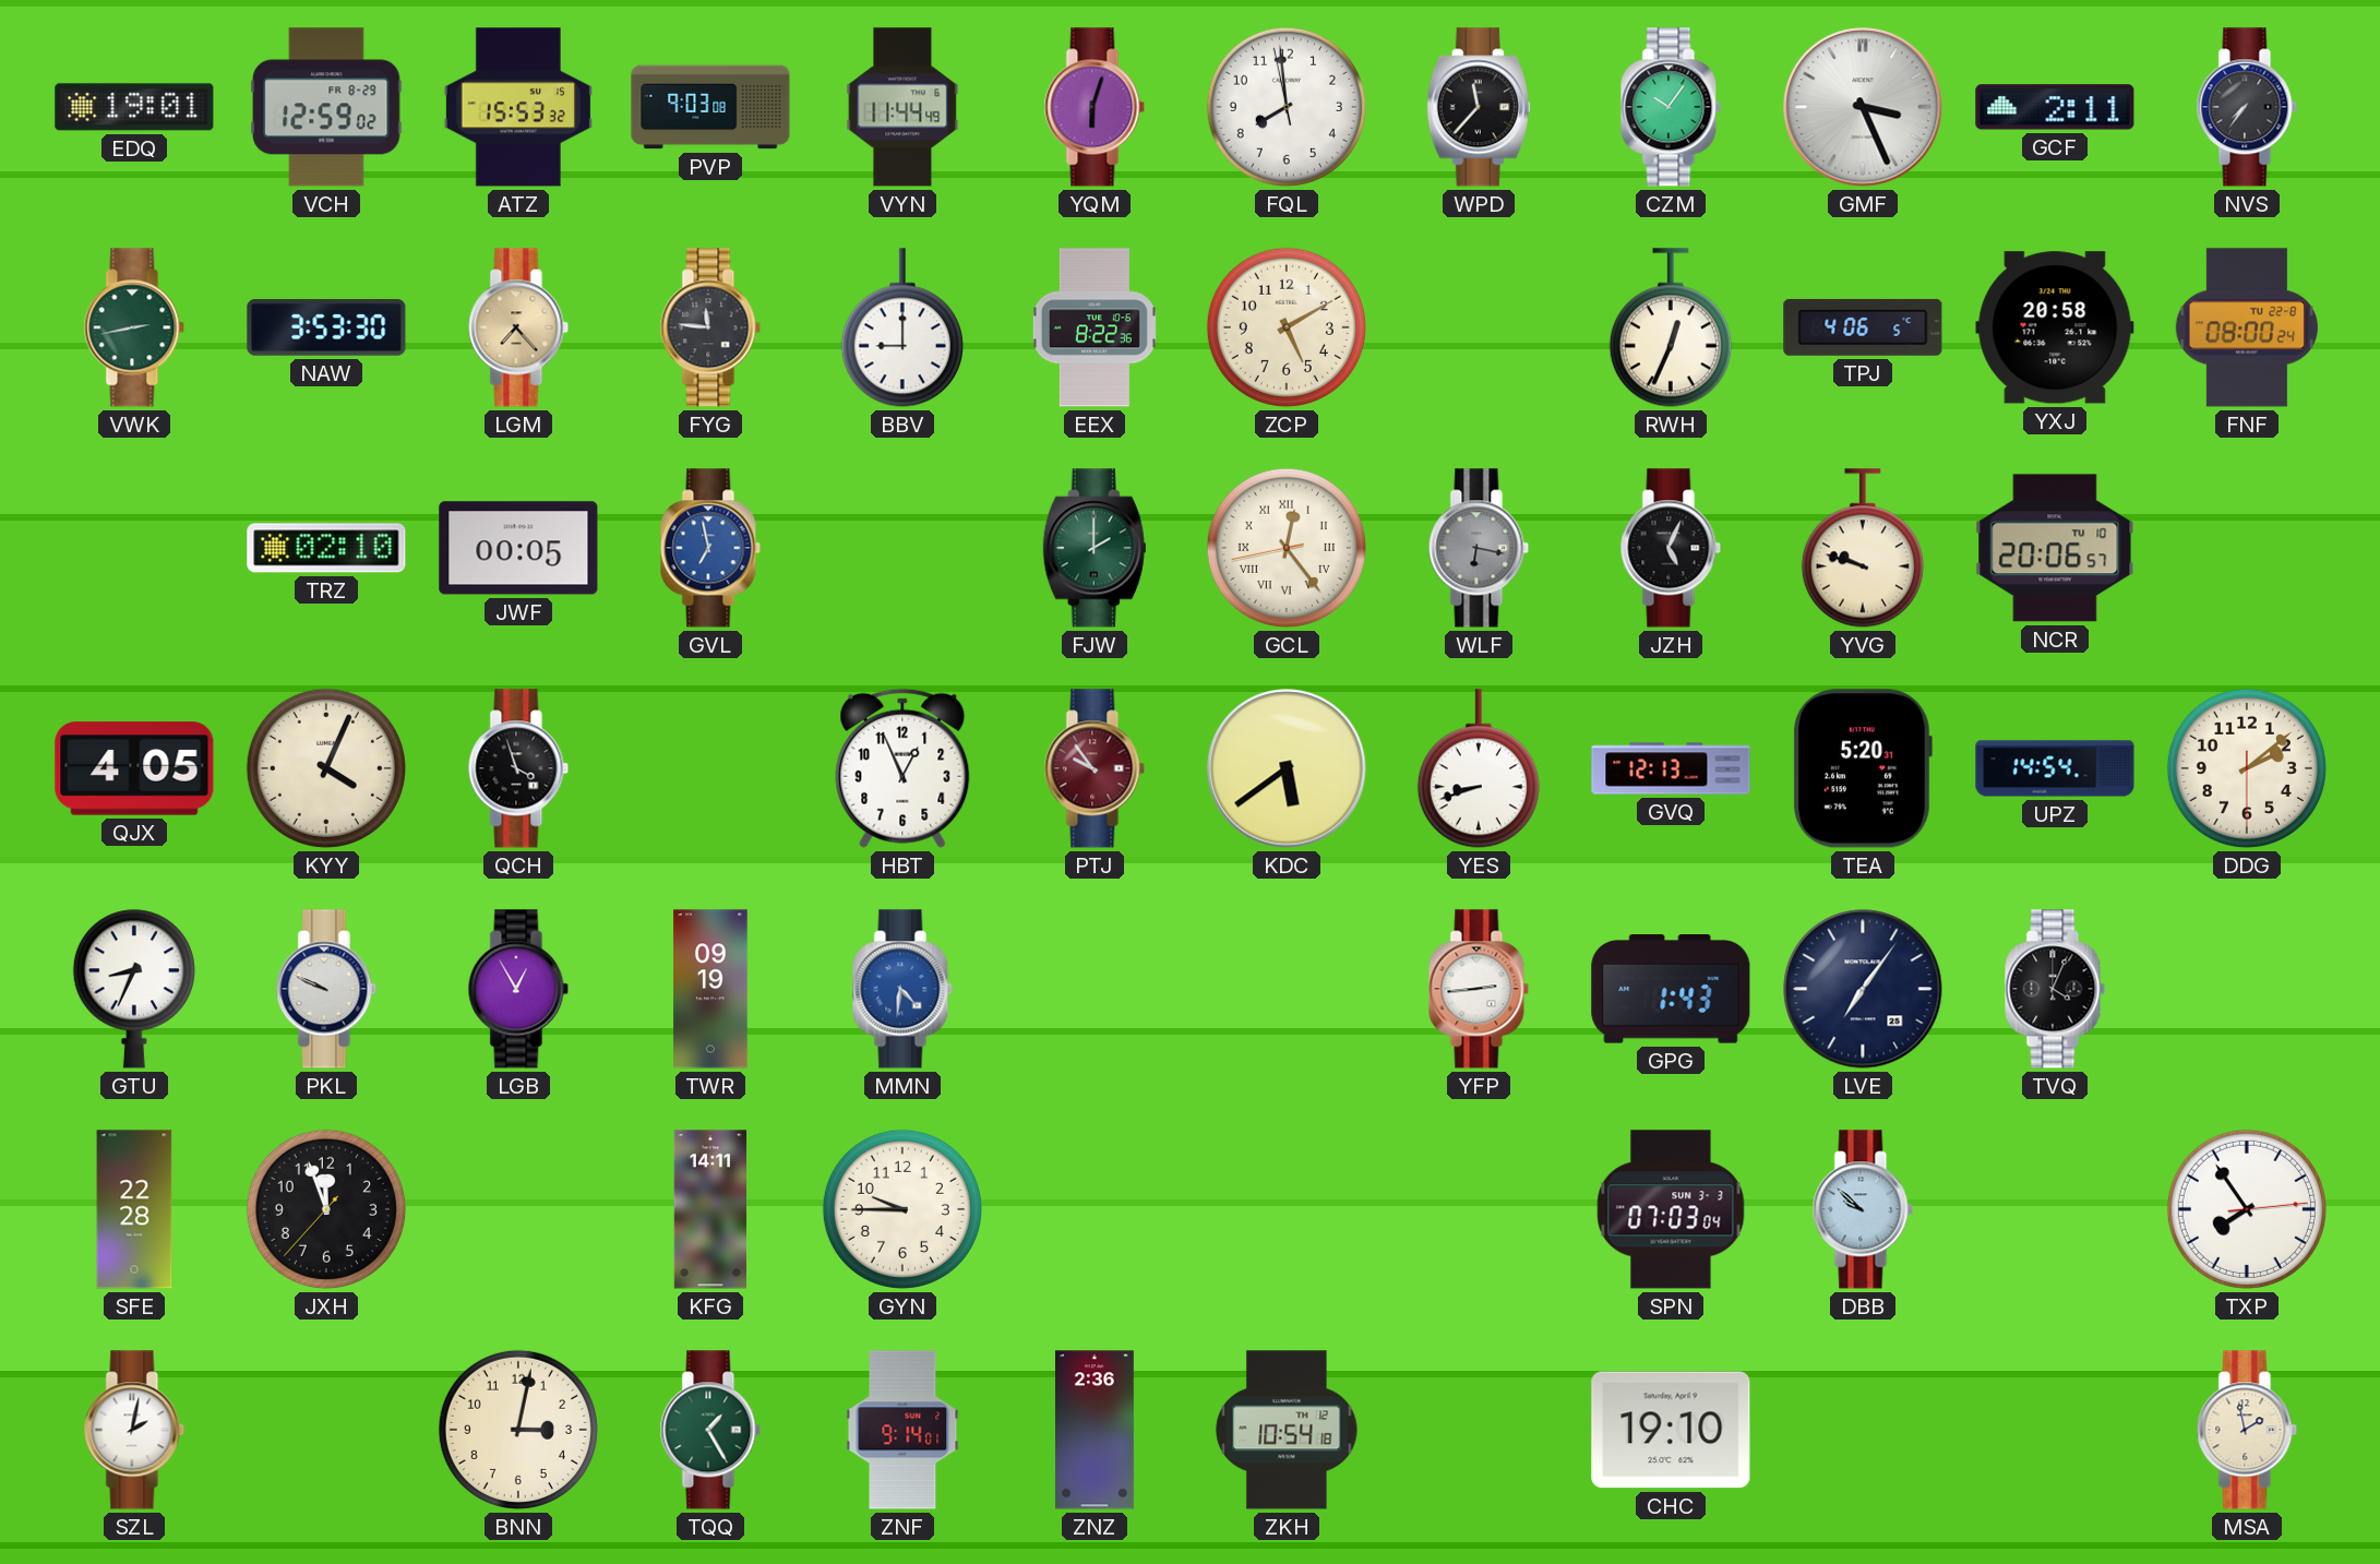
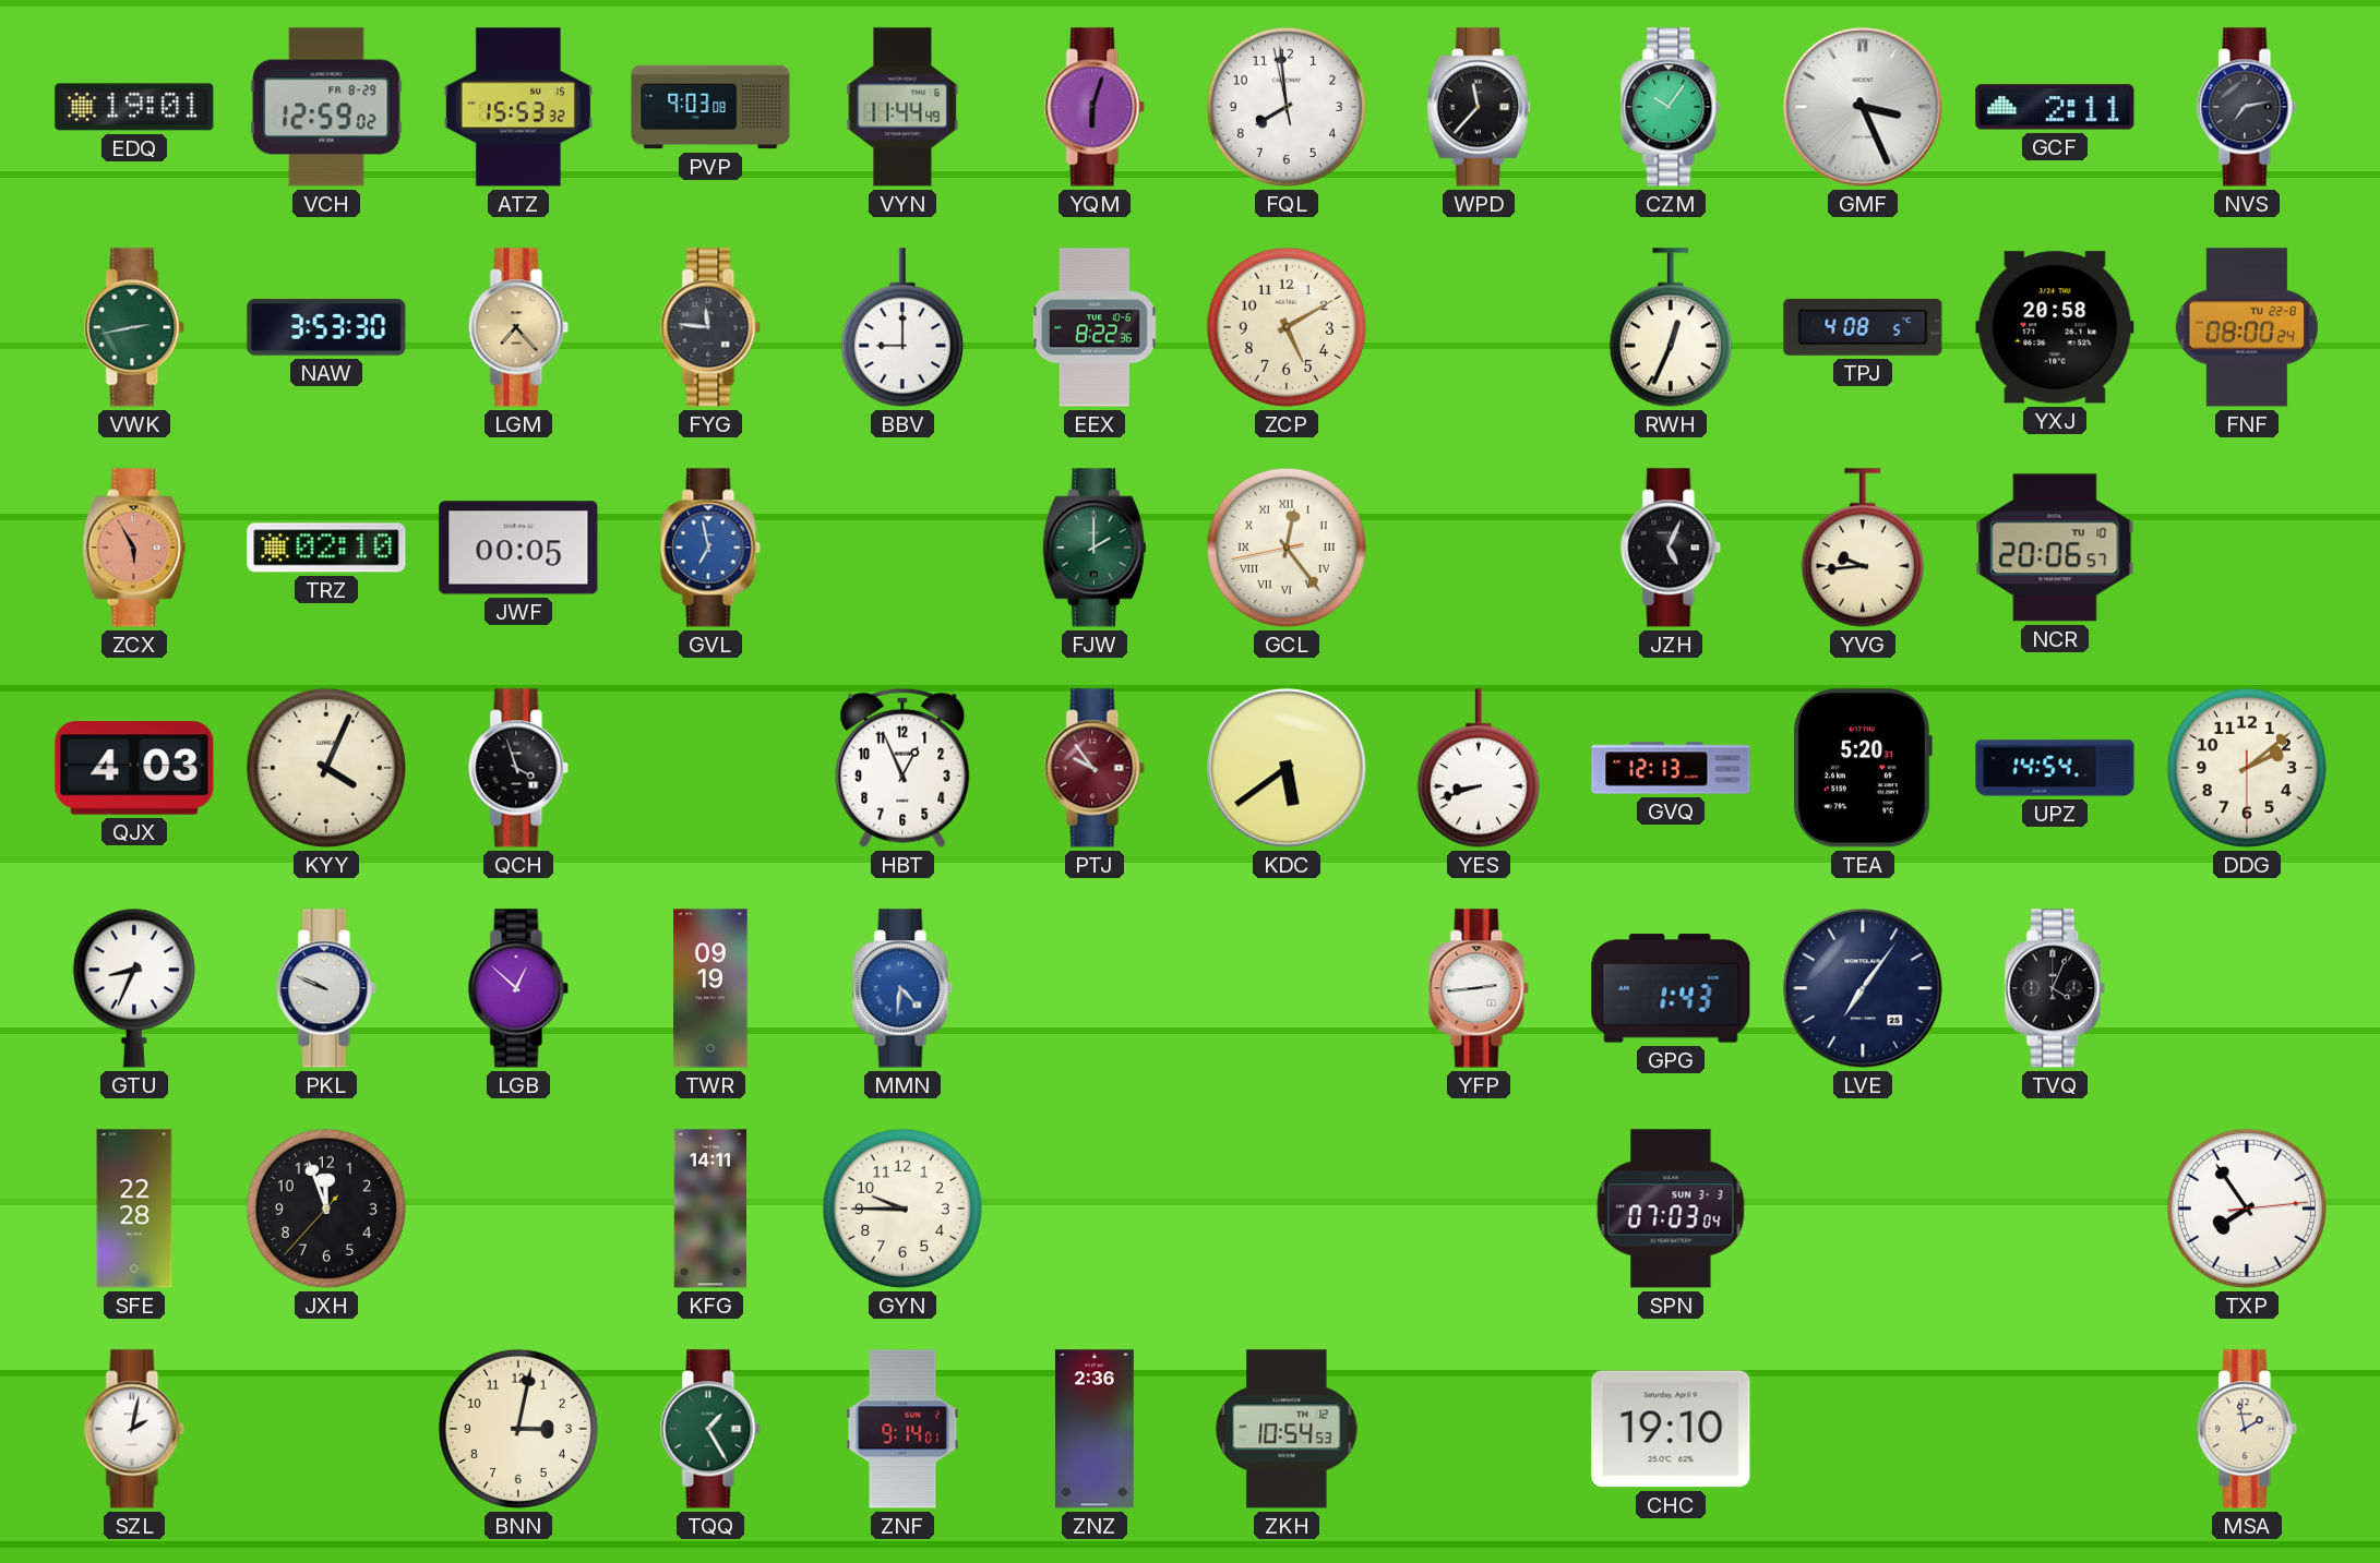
NVS: 7:36 -> 7:13
TPJ: 4:06 -> 4:08
ZCX: none -> 5:55
WLF: 6:17 -> none
YVG: 9:48 -> 9:44
QJX: 4:05 -> 4:03
LGB: 12:55 -> 12:52
DBB: 9:52 -> none
ZKH: 10:54:18 -> 10:54:53
